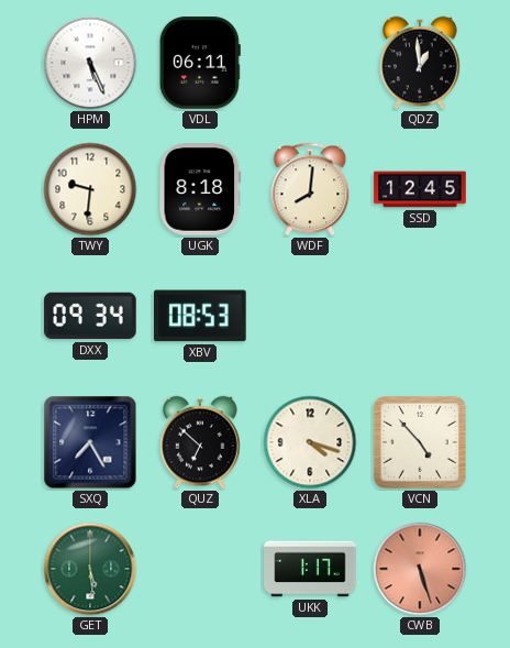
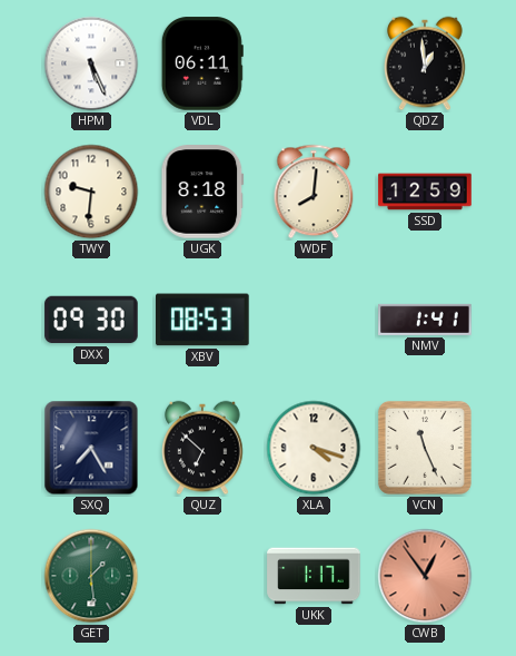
SSD: 12:45 -> 12:59
DXX: 09:34 -> 09:30
NMV: none -> 1:41
VCN: 4:53 -> 11:26
GET: 5:29 -> 1:29
CWB: 5:27 -> 12:54
